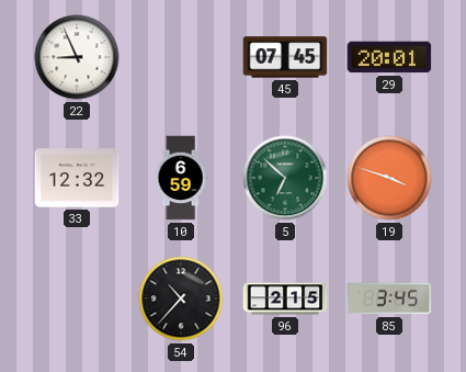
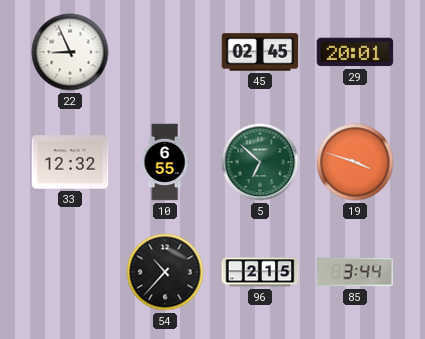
45: 07:45 -> 02:45
10: 6:59 -> 6:55
85: 3:45 -> 3:44
